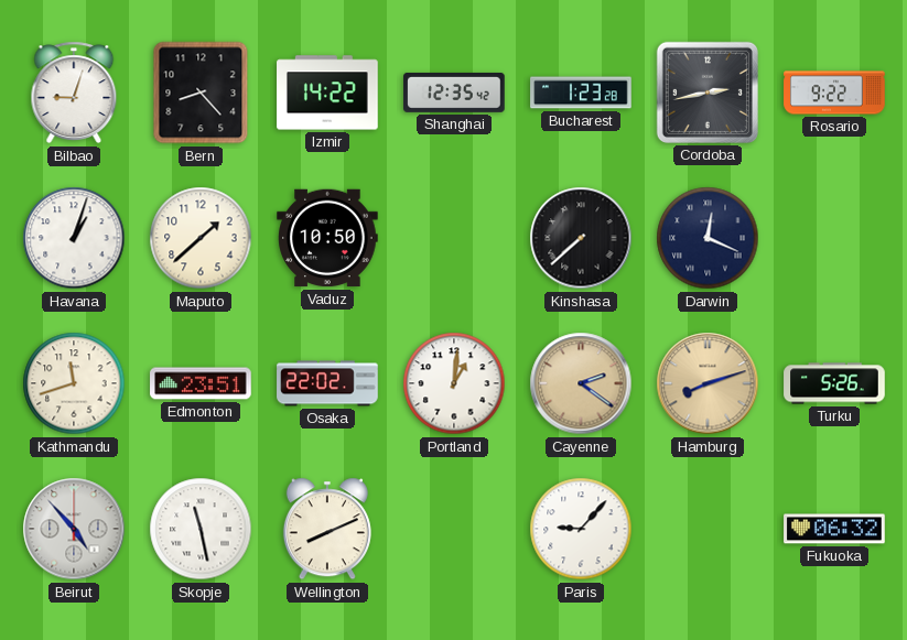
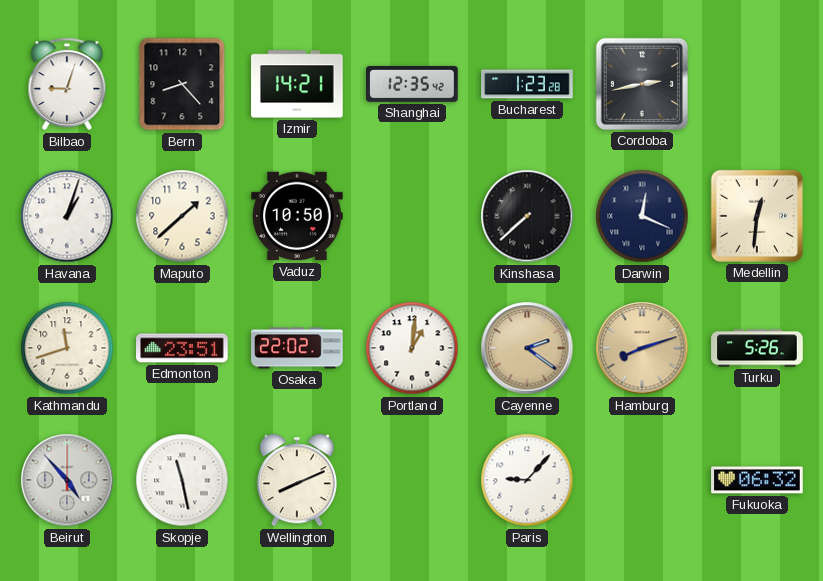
Izmir: 14:22 -> 14:21
Rosario: 9:22 -> none
Medellin: none -> 12:31
